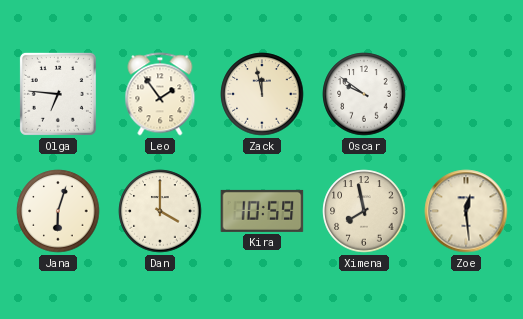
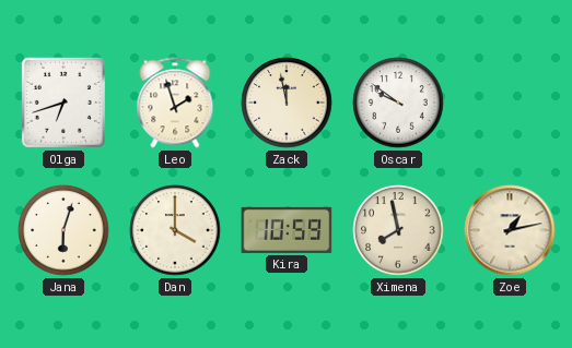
Olga: 6:46 -> 6:42
Leo: 1:54 -> 1:57
Zoe: 12:29 -> 1:13
